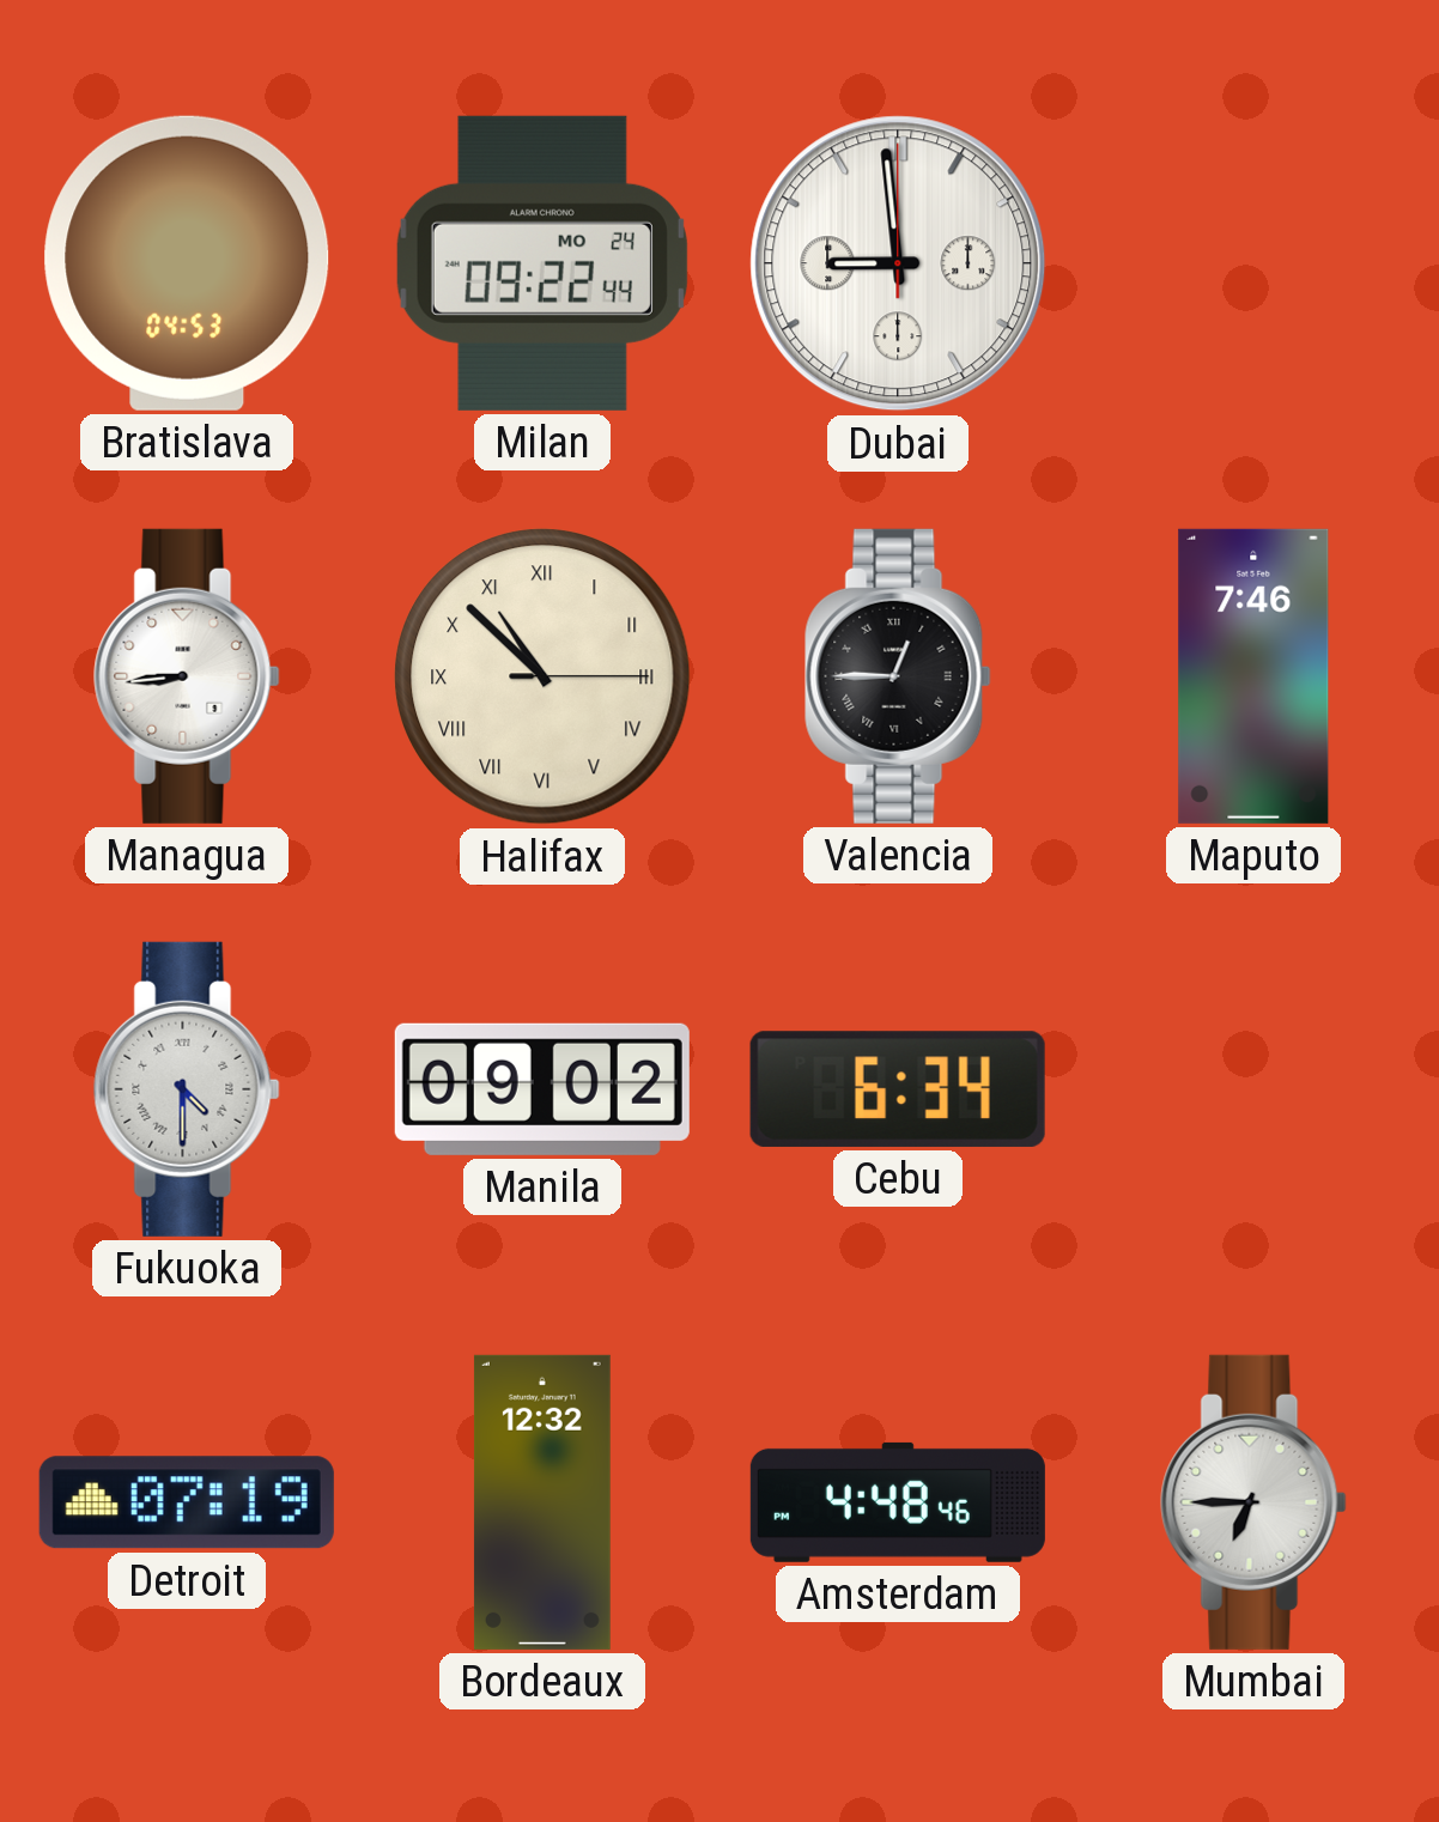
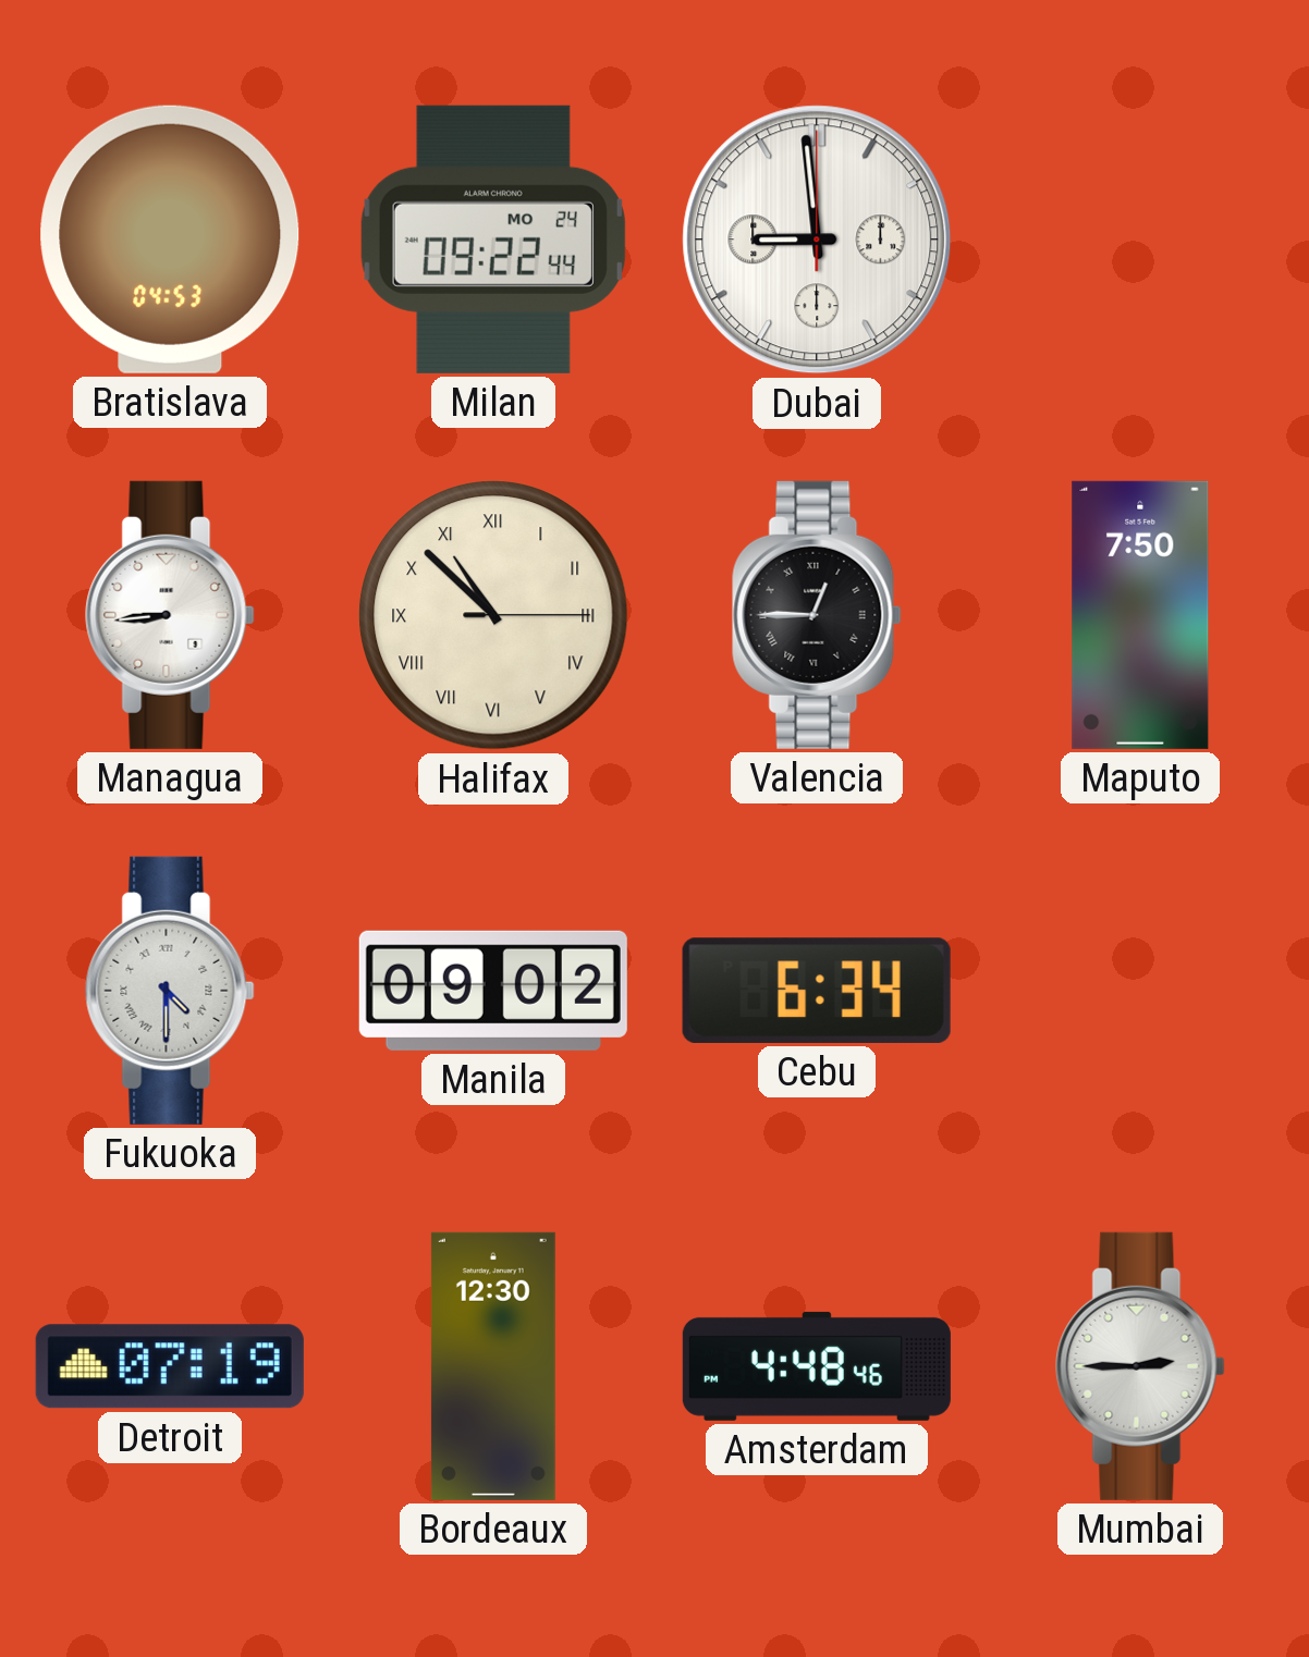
Maputo: 7:46 -> 7:50
Bordeaux: 12:32 -> 12:30
Mumbai: 6:45 -> 2:45
